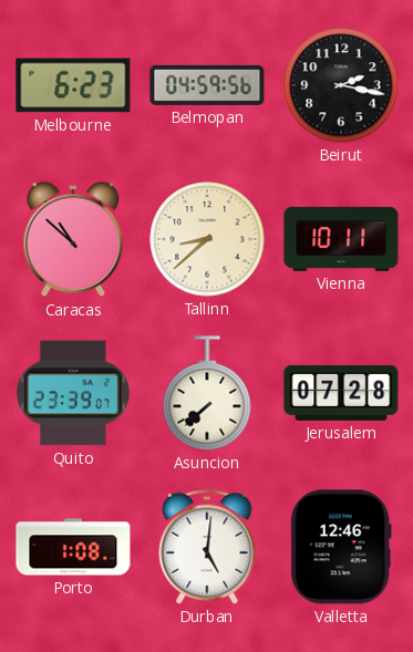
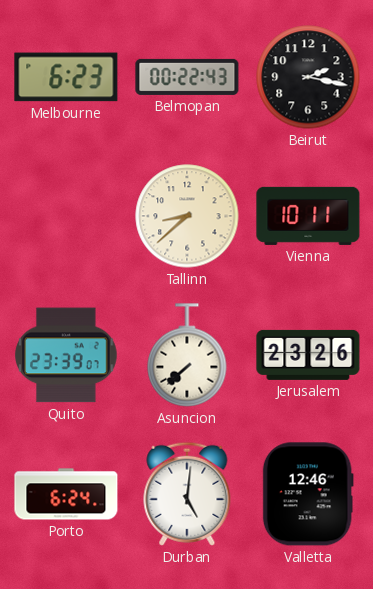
Belmopan: 04:59 -> 00:22
Caracas: 10:52 -> none
Jerusalem: 07:28 -> 23:26
Porto: 1:08 -> 6:24
